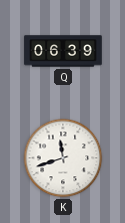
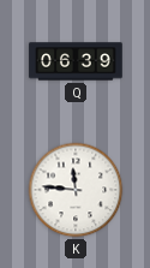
K: 11:42 -> 11:46
